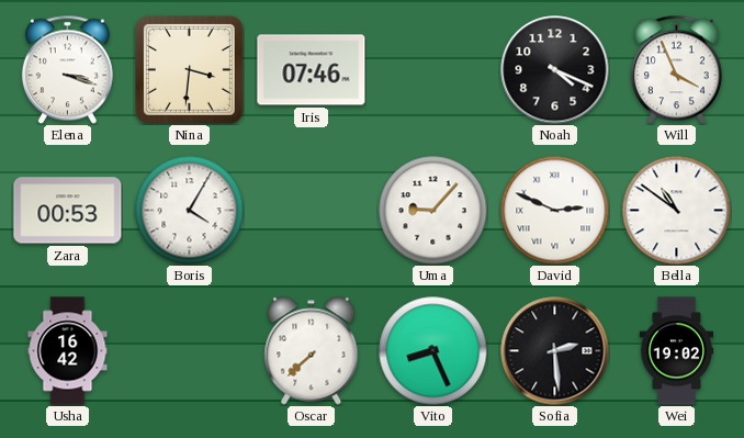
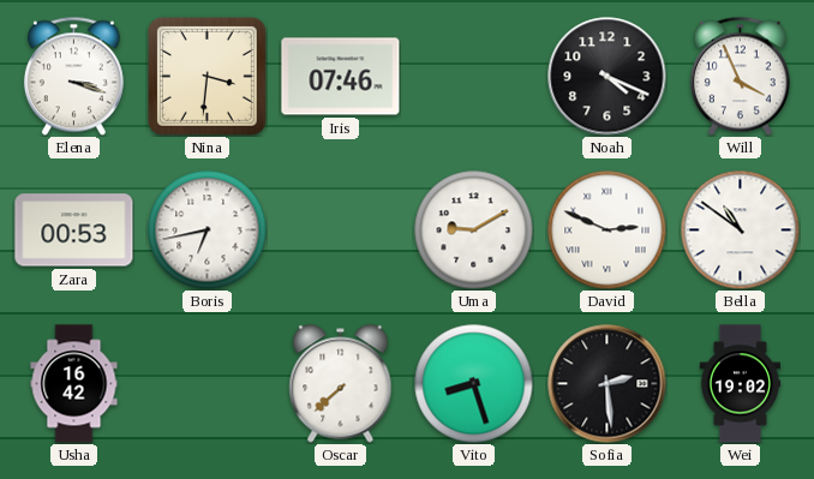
Boris: 4:05 -> 6:43
Uma: 9:07 -> 9:10
Vito: 8:26 -> 8:27
